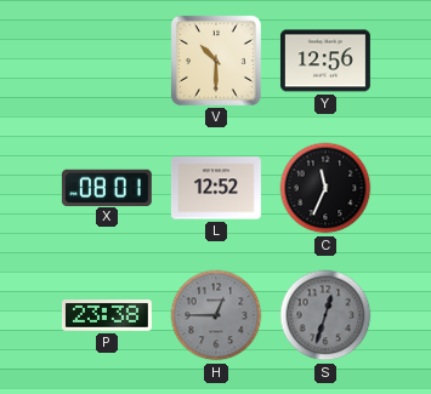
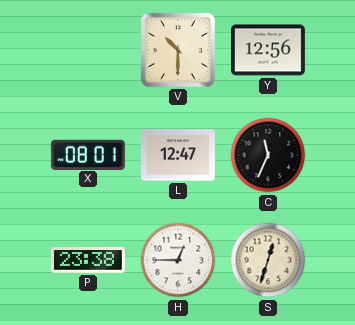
L: 12:52 -> 12:47
H dial: grey -> white
S dial: grey -> cream
